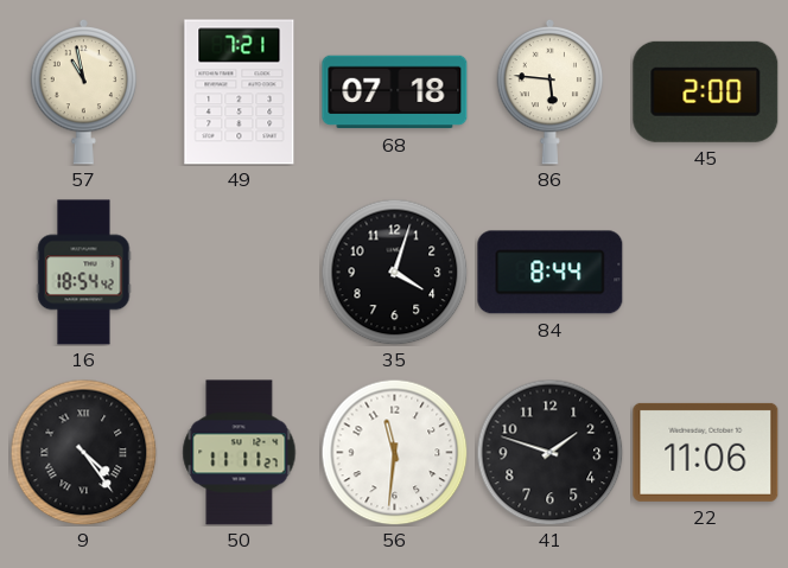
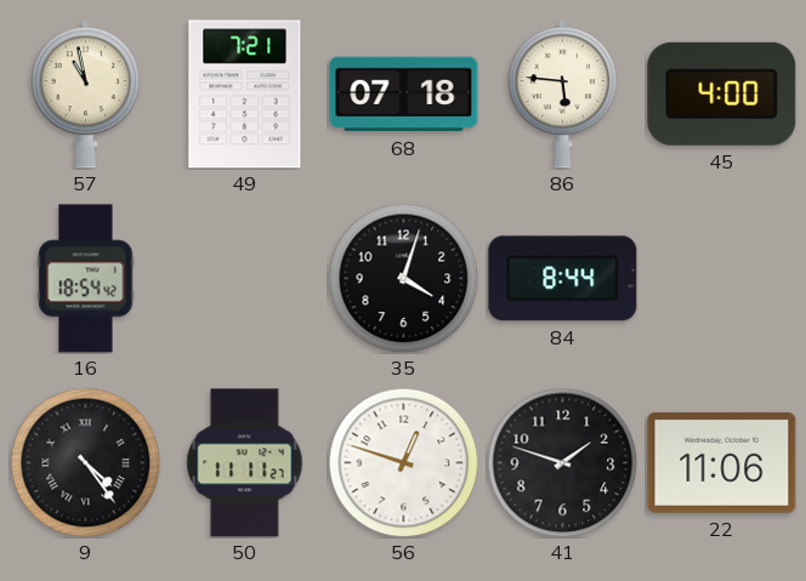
45: 2:00 -> 4:00
56: 11:31 -> 12:48
